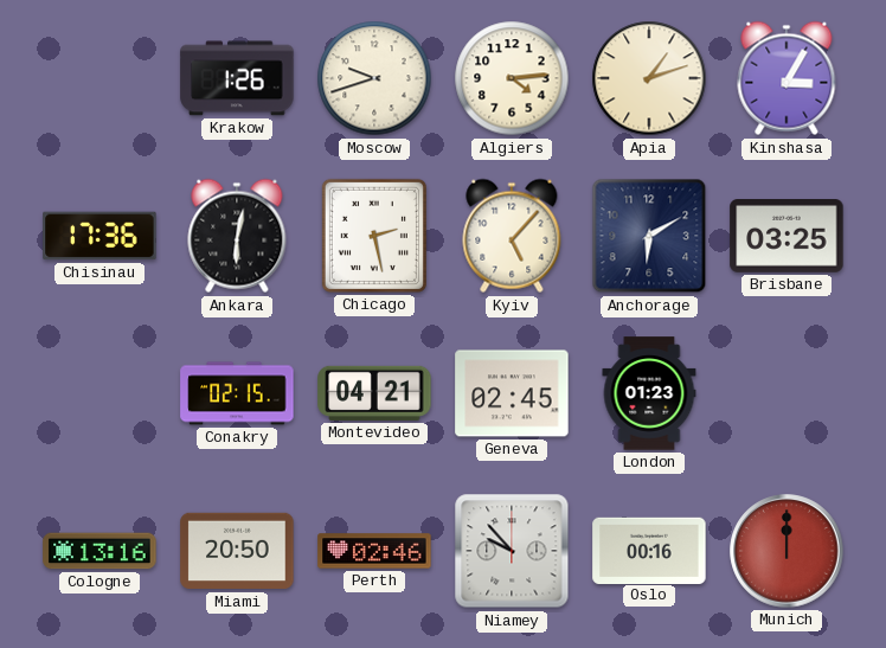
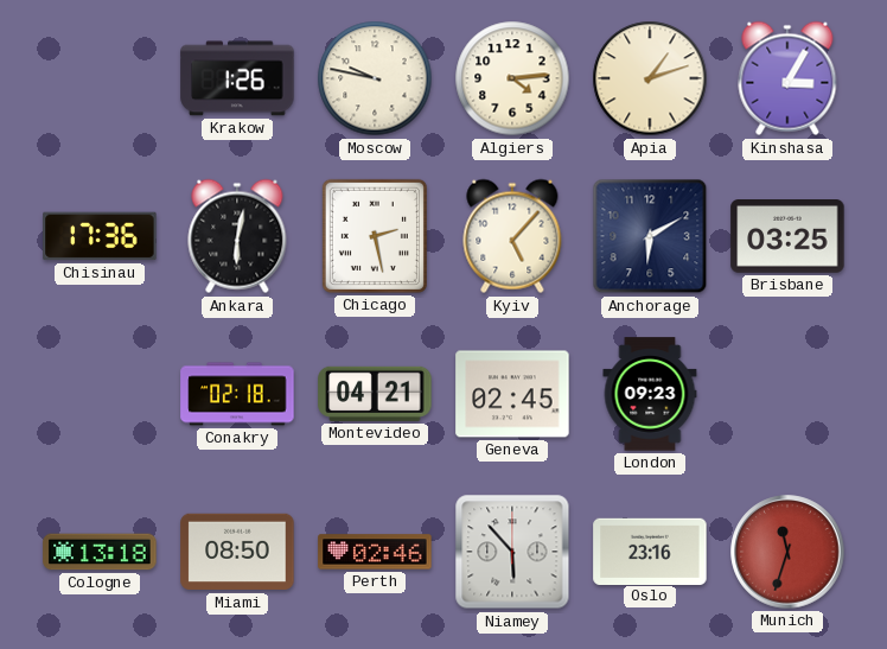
Moscow: 9:42 -> 9:47
Conakry: 02:15 -> 02:18
London: 01:23 -> 09:23
Cologne: 13:16 -> 13:18
Miami: 20:50 -> 08:50
Niamey: 9:53 -> 5:53
Oslo: 00:16 -> 23:16
Munich: 12:00 -> 11:33
